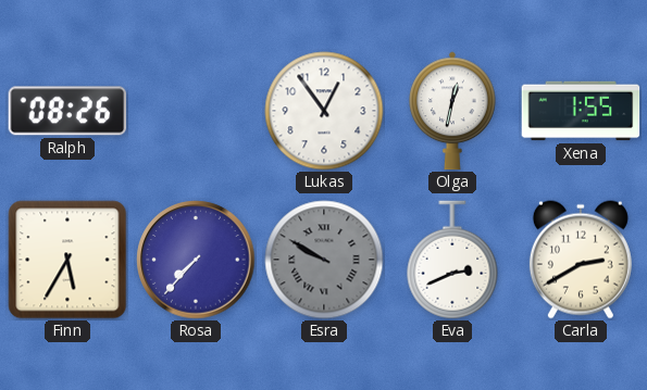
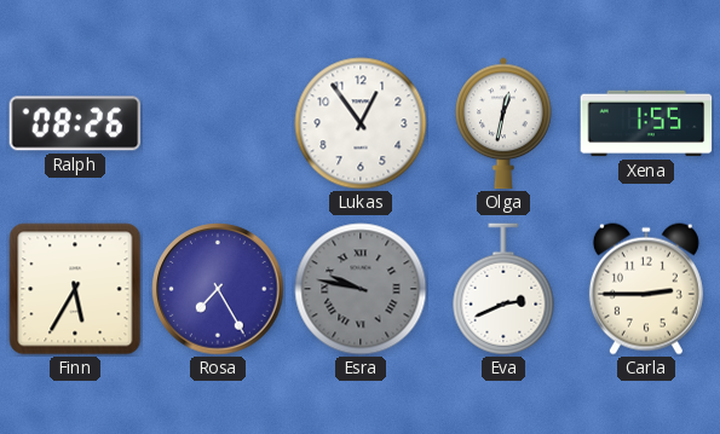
Rosa: 7:37 -> 7:25
Esra: 9:50 -> 9:47
Carla: 2:40 -> 2:45
